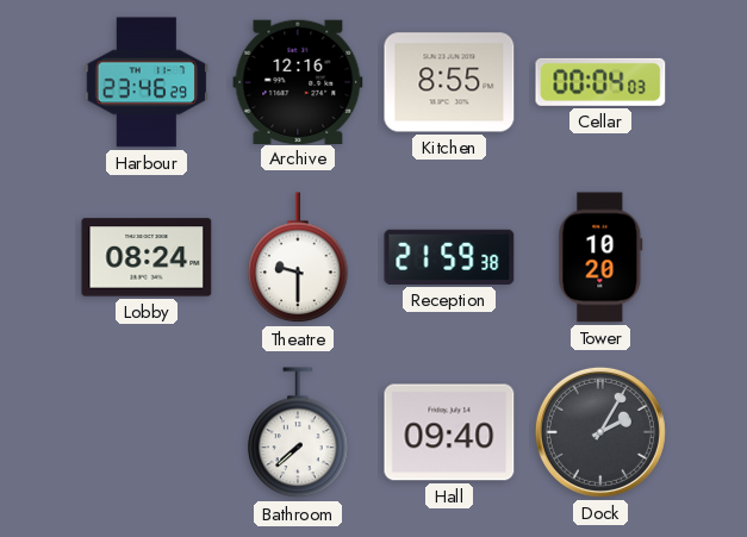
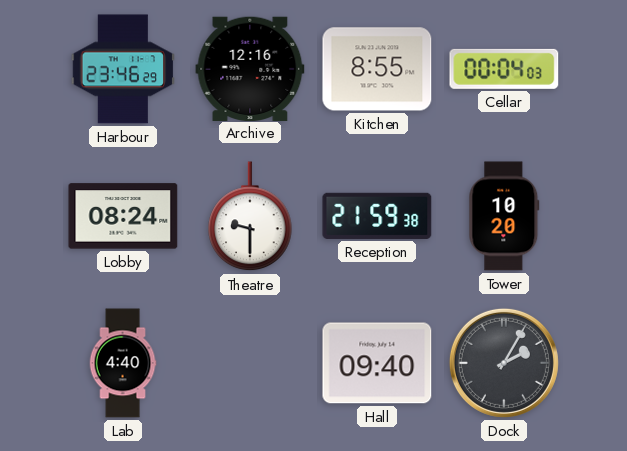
Lab: none -> 4:40
Bathroom: 7:38 -> none
